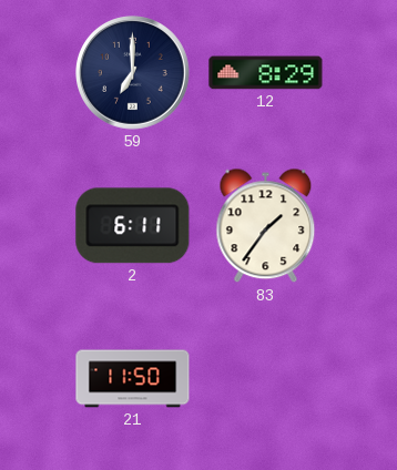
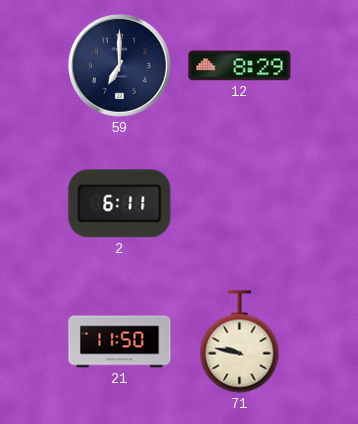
83: 1:36 -> none
71: none -> 9:47
